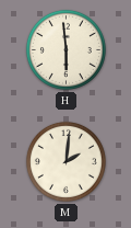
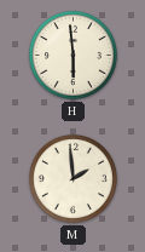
M: 2:01 -> 1:59
